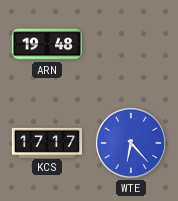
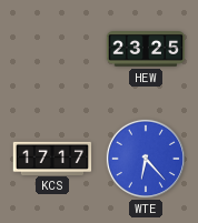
ARN: 19:48 -> none
HEW: none -> 23:25
